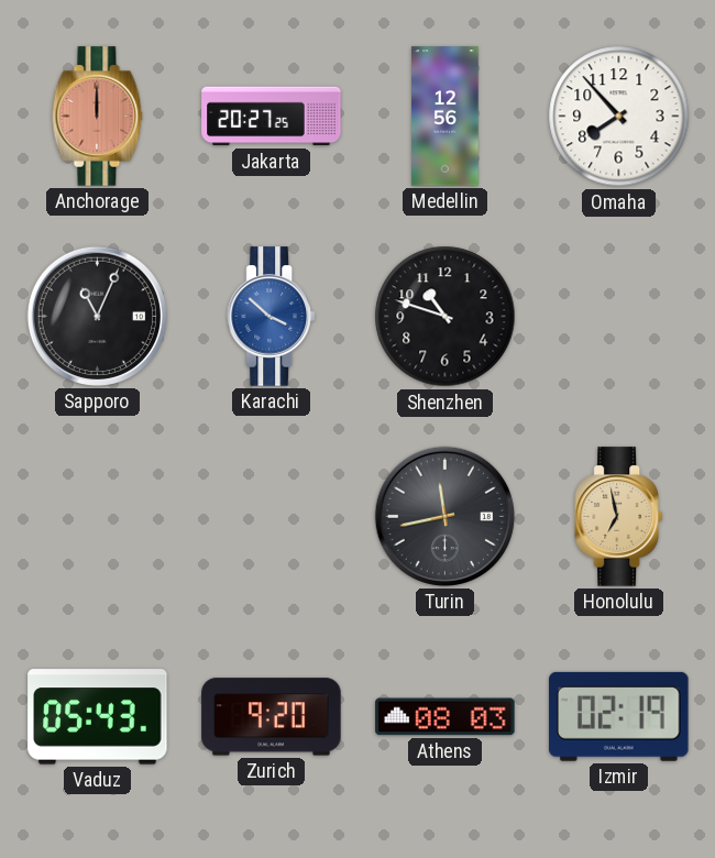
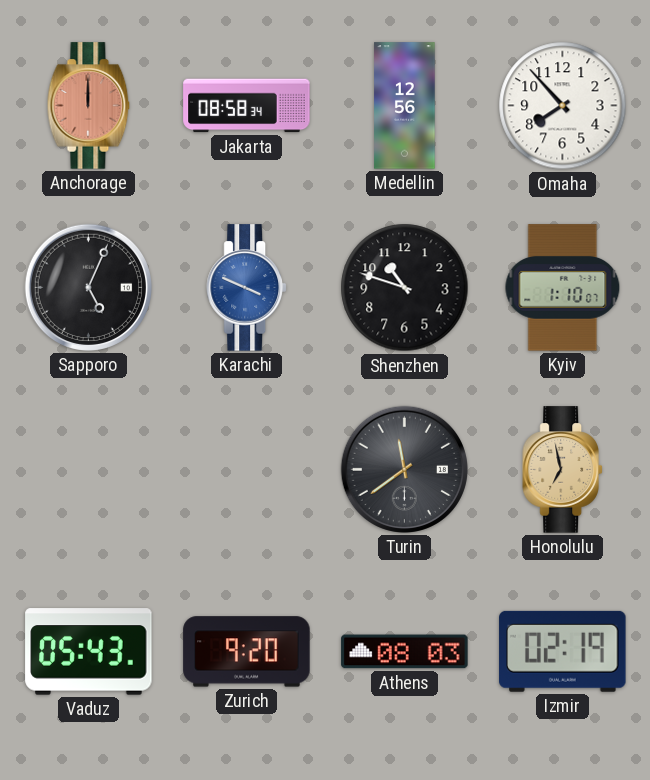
Jakarta: 20:27 -> 08:58
Sapporo: 11:04 -> 5:04
Karachi: 3:52 -> 3:49
Kyiv: none -> 1:10
Turin: 11:43 -> 11:39
